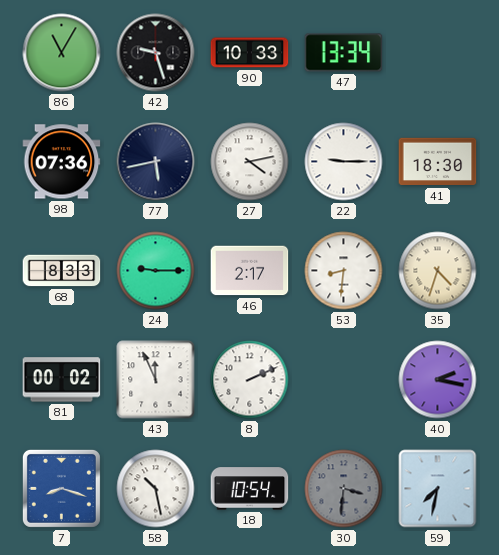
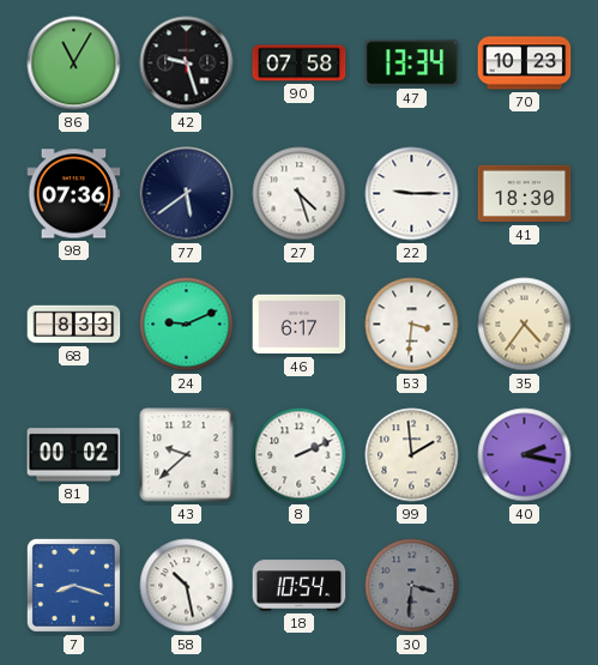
90: 10:33 -> 07:58
70: none -> 10:23
77: 5:43 -> 5:39
27: 4:13 -> 4:27
24: 9:15 -> 9:11
46: 2:17 -> 6:17
53: 8:31 -> 3:31
35: 4:33 -> 4:36
43: 11:56 -> 9:38
99: none -> 1:59
59: 7:32 -> none
